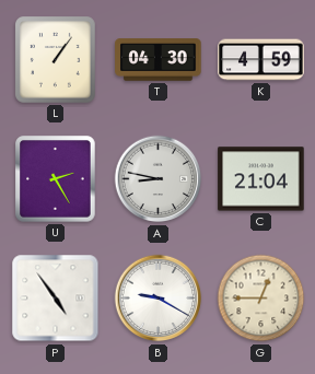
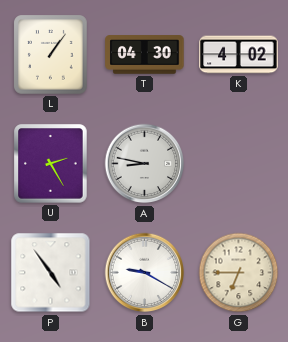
K: 4:59 -> 4:02
C: 21:04 -> none
G: 12:45 -> 6:45
